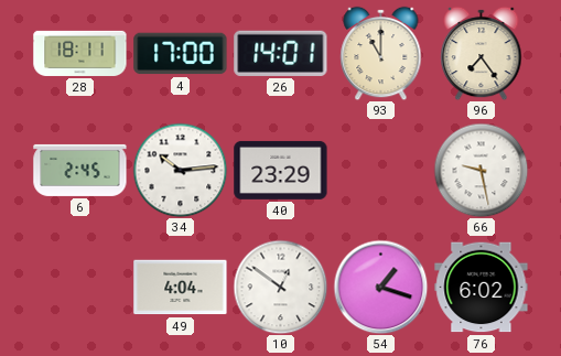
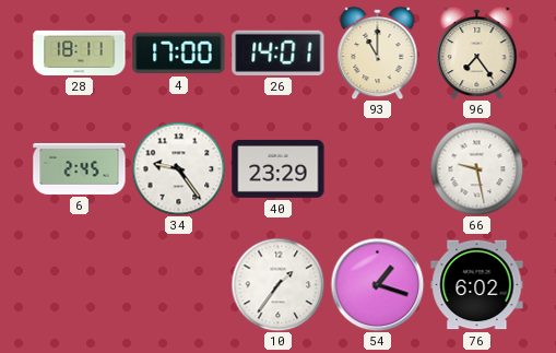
34: 10:14 -> 9:24
49: 4:04 -> none
10: 12:51 -> 1:36
